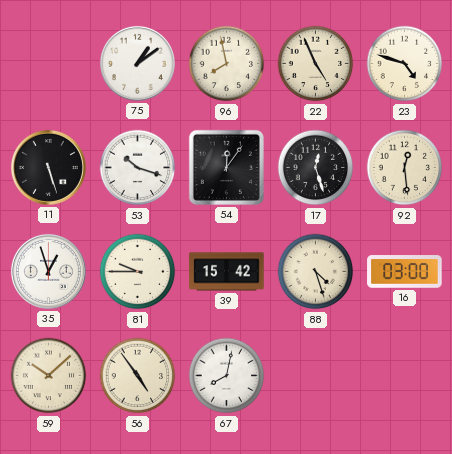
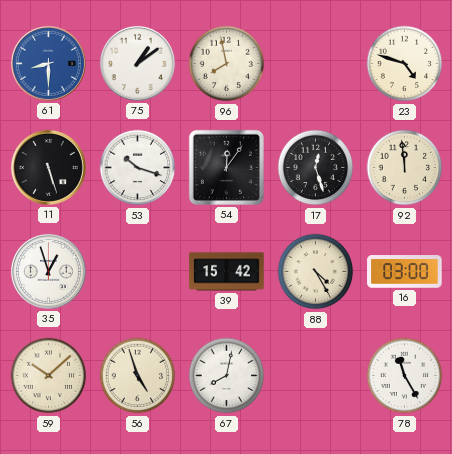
61: none -> 8:30
22: 4:56 -> none
92: 12:29 -> 11:59
81: 9:45 -> none
88: 4:27 -> 4:25
56: 4:54 -> 4:57
78: none -> 11:25
